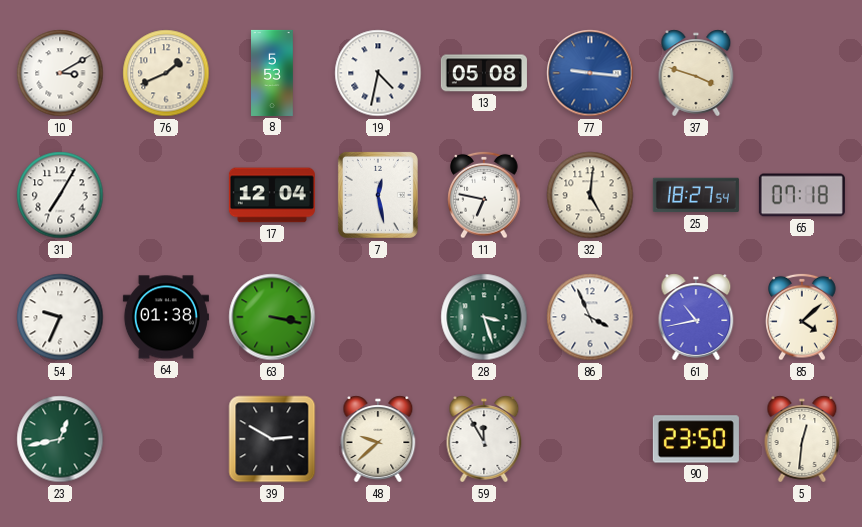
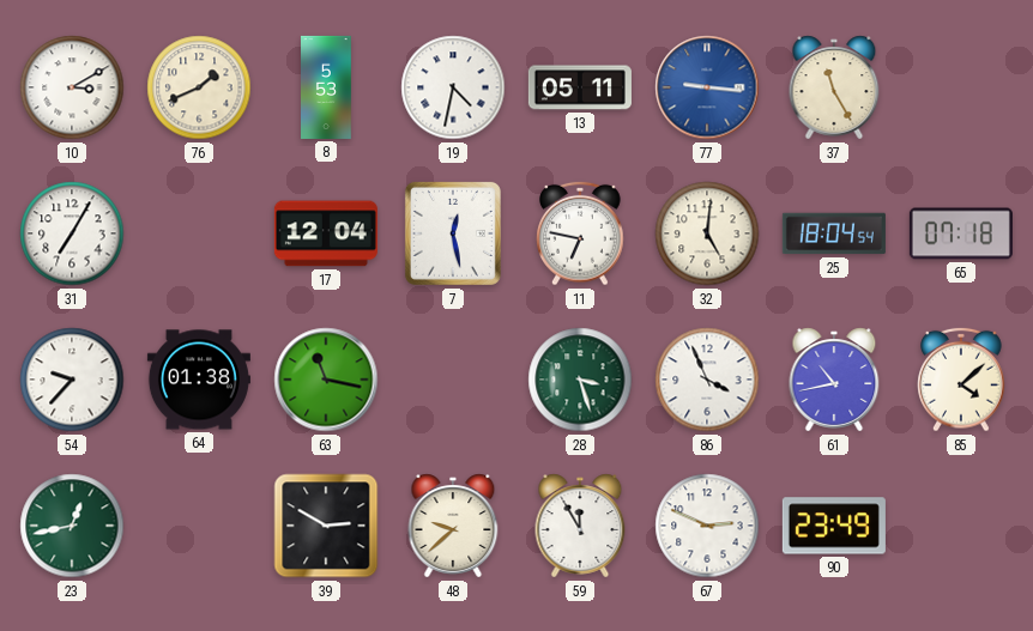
13: 05:08 -> 05:11
37: 3:48 -> 11:25
25: 18:27 -> 18:04
54: 9:34 -> 9:37
63: 3:17 -> 11:17
67: none -> 2:49
90: 23:50 -> 23:49
5: 12:31 -> none
